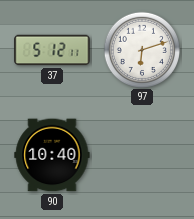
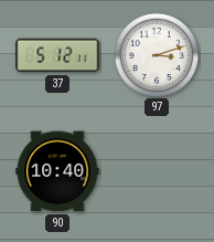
97: 6:12 -> 3:12
